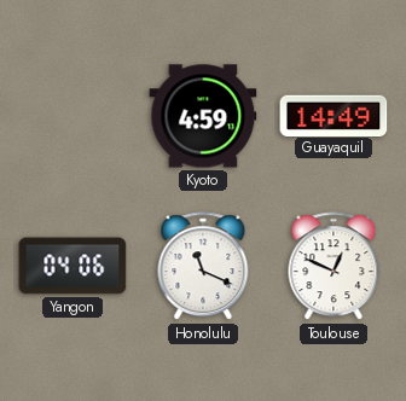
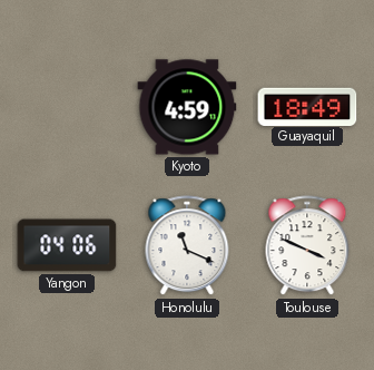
Guayaquil: 14:49 -> 18:49
Toulouse: 12:49 -> 3:49
